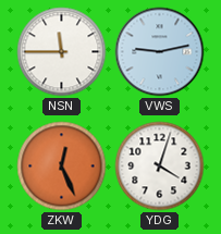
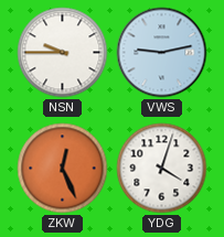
NSN: 11:45 -> 9:45
